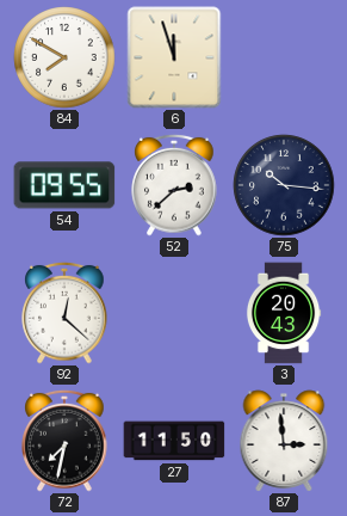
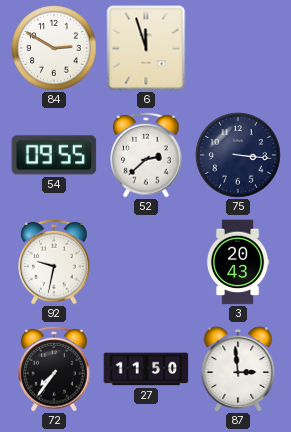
84: 7:50 -> 2:50
75: 10:16 -> 3:16
92: 12:22 -> 9:32
72: 7:32 -> 7:36
